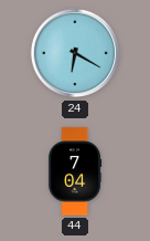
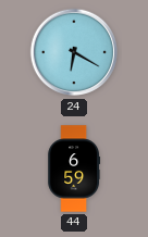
44: 7:04 -> 6:59
